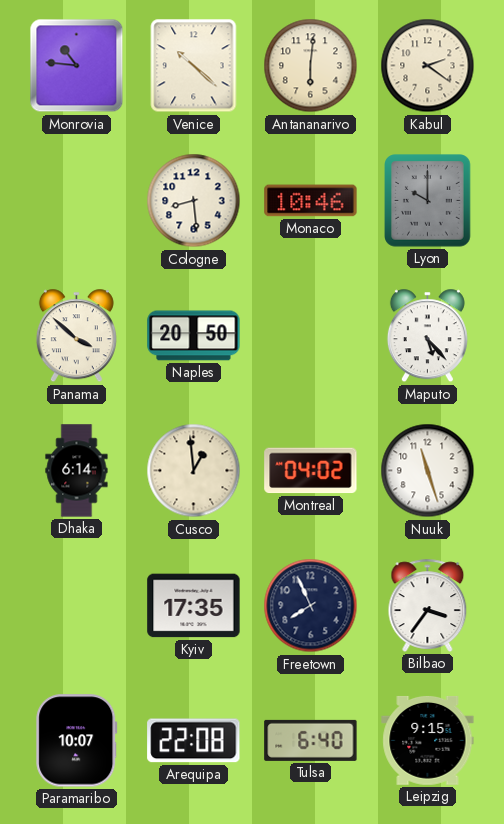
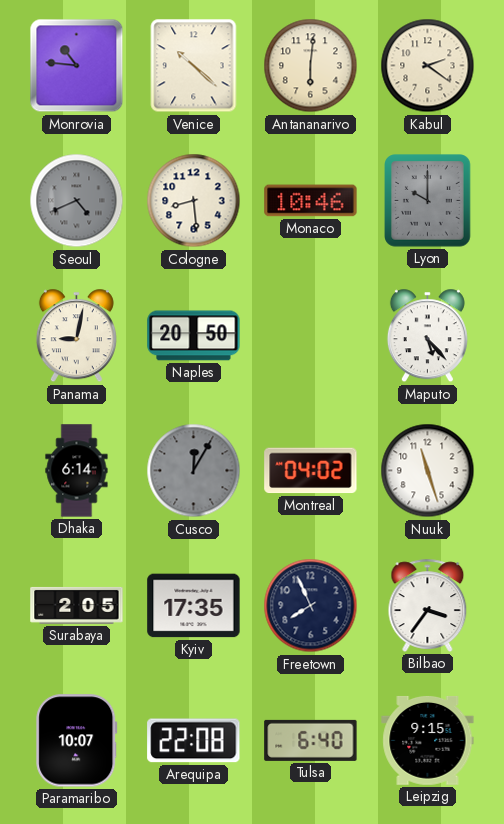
Seoul: none -> 4:41
Panama: 3:52 -> 9:02
Cusco: 12:59 -> 12:05
Cusco dial: cream -> grey
Surabaya: none -> 2:05
